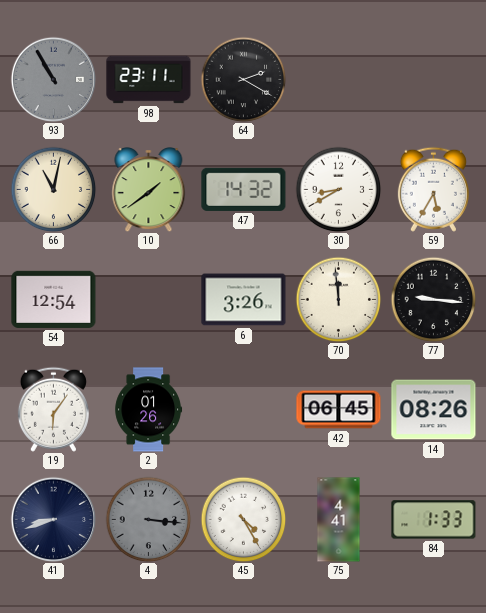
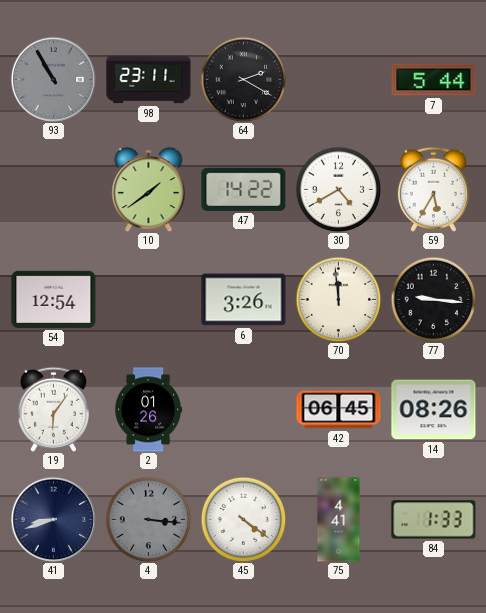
7: none -> 5:44
66: 11:02 -> none
47: 14:32 -> 14:22
30: 8:40 -> 4:40
45: 4:25 -> 4:21
